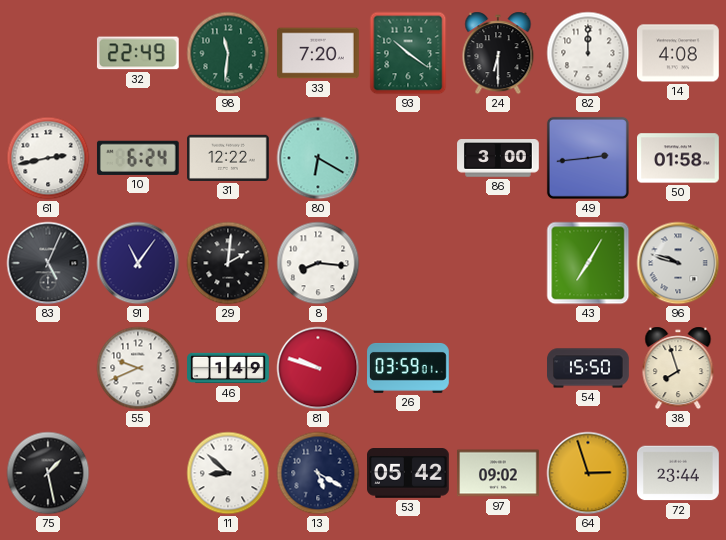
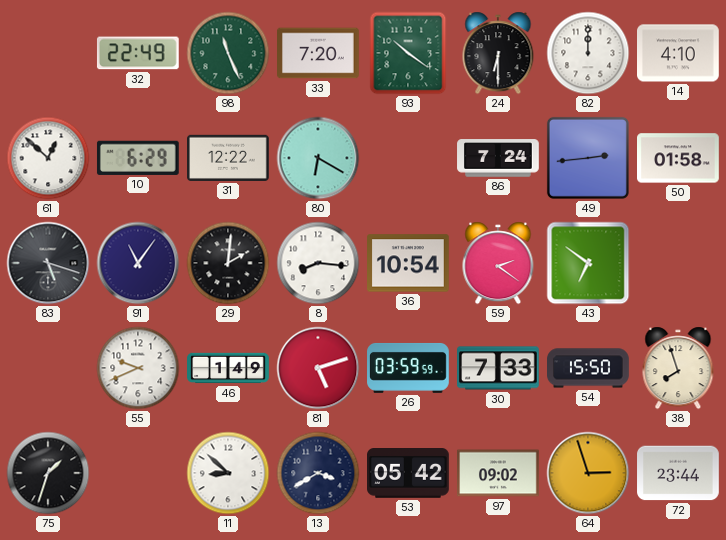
98: 11:31 -> 11:26
14: 4:08 -> 4:10
61: 2:43 -> 12:52
10: 6:24 -> 6:29
86: 3:00 -> 7:24
83: 5:04 -> 5:18
36: none -> 10:54
59: none -> 2:21
43: 7:05 -> 6:51
96: 9:48 -> none
81: 9:48 -> 5:12
26: 03:59:01 -> 03:59:59
30: none -> 7:33
75: 1:28 -> 1:33
13: 5:20 -> 3:40
